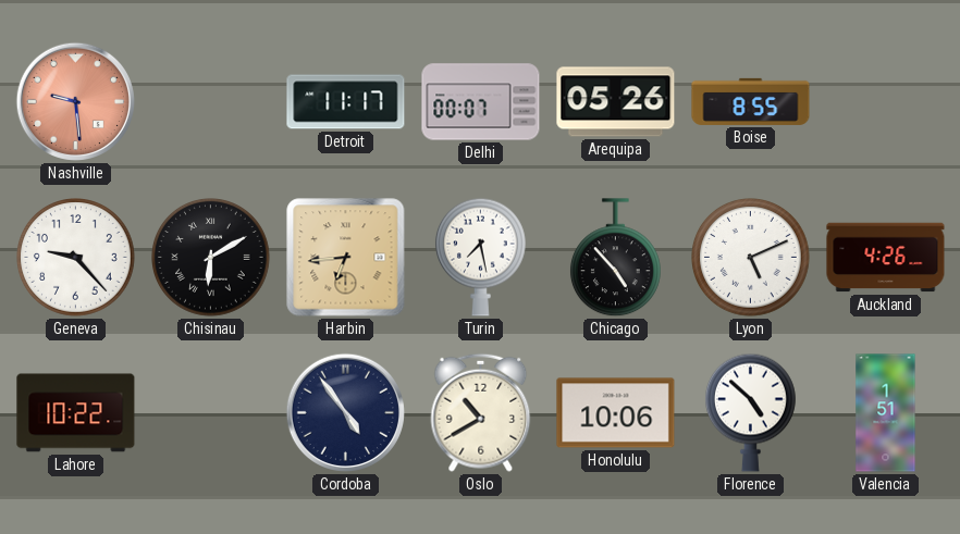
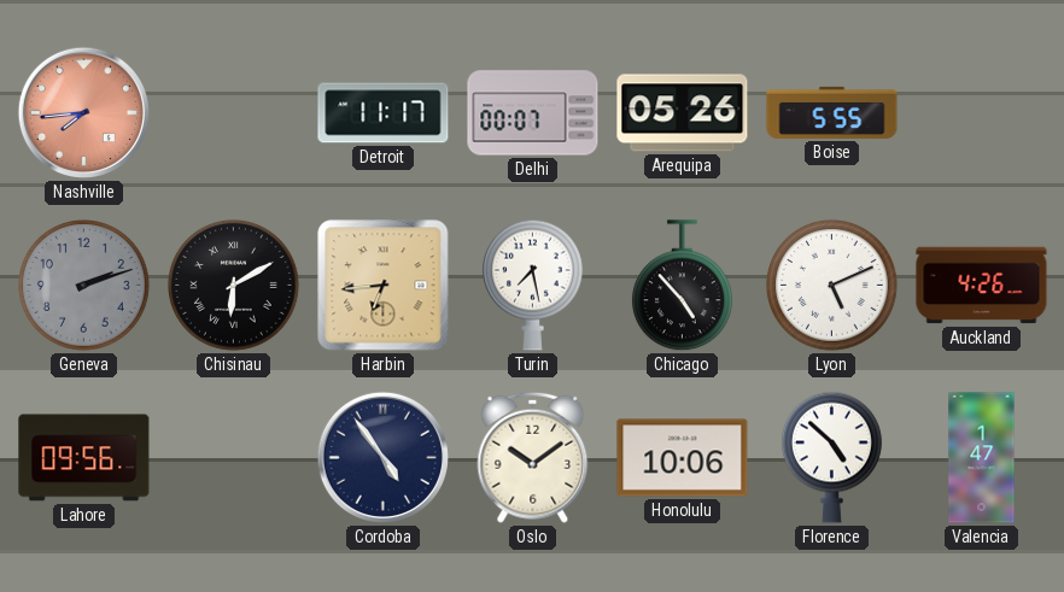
Nashville: 9:29 -> 7:44
Boise: 8:55 -> 5:55
Geneva: 9:23 -> 2:12
Geneva dial: white -> grey
Lahore: 10:22 -> 09:56
Oslo: 10:40 -> 10:09
Valencia: 1:51 -> 1:47
